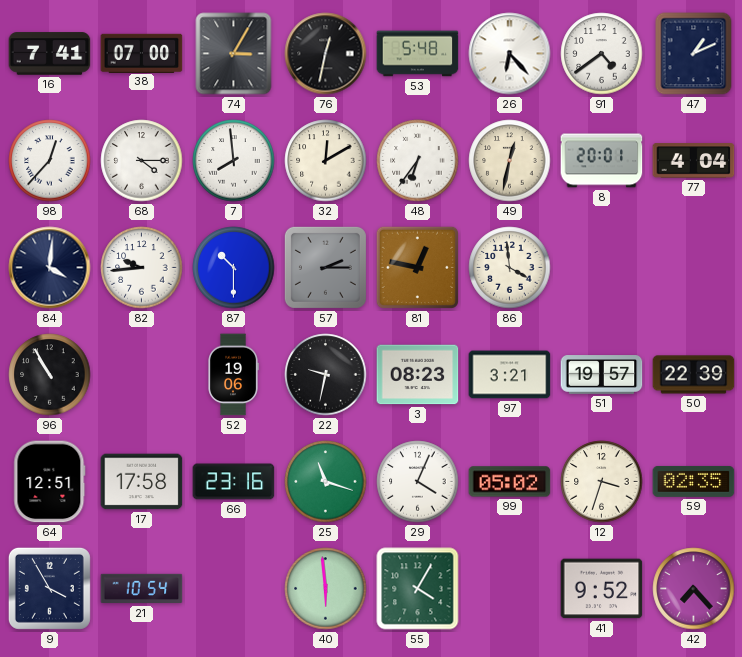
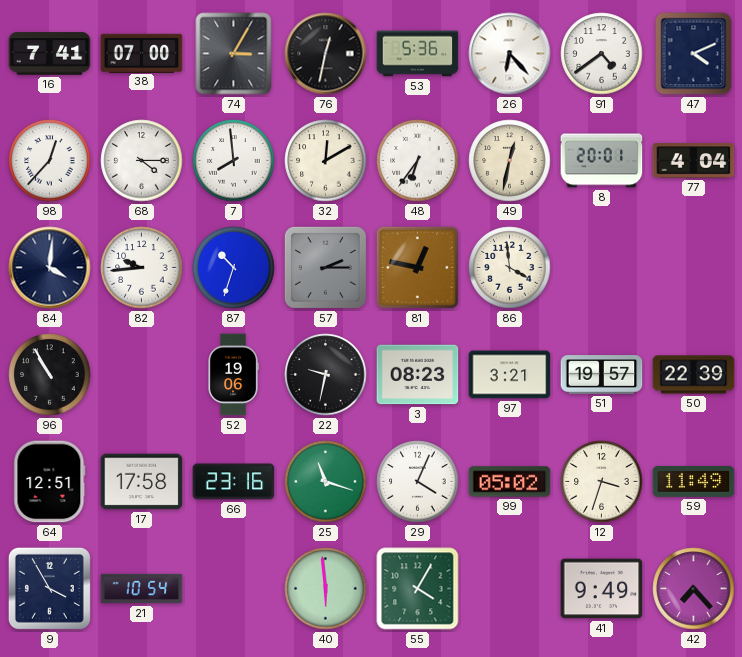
53: 5:48 -> 5:36
47: 1:11 -> 4:11
87: 10:30 -> 10:33
59: 02:35 -> 11:49
41: 9:52 -> 9:49
